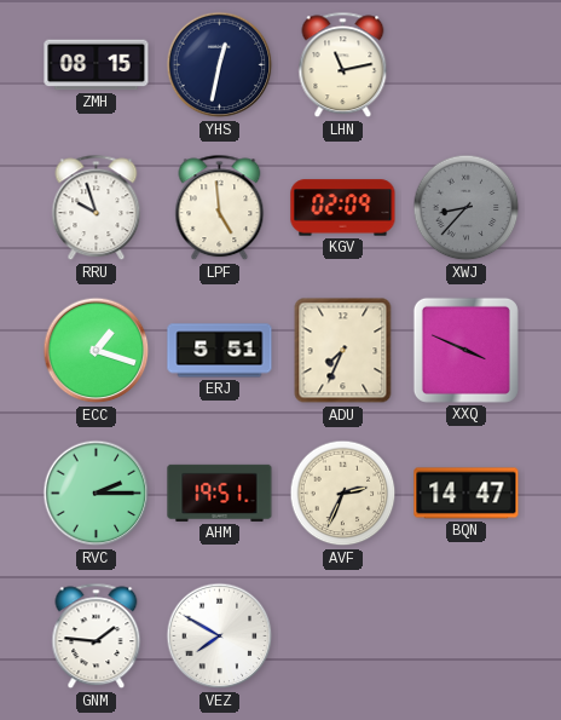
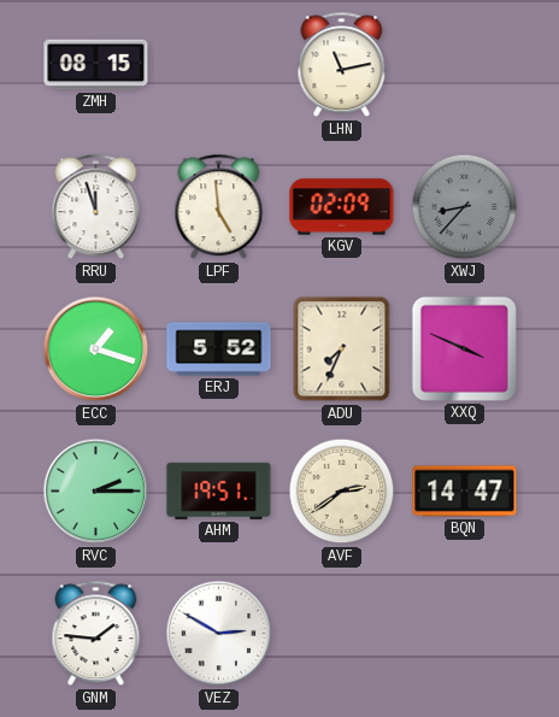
YHS: 12:32 -> none
RRU: 9:57 -> 11:57
ERJ: 5:51 -> 5:52
AVF: 2:34 -> 2:39
VEZ: 7:50 -> 2:50
